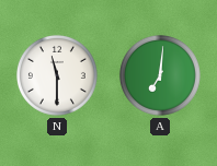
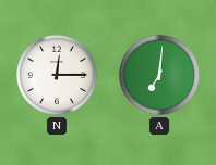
N: 11:30 -> 12:15
